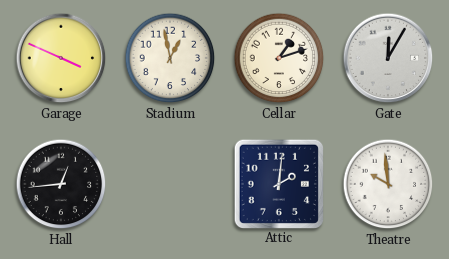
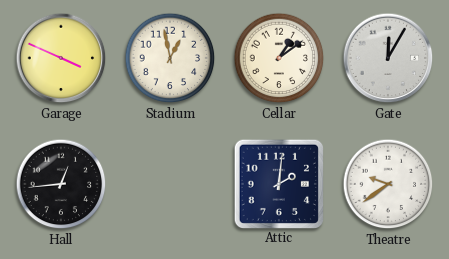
Cellar: 1:12 -> 1:09
Theatre: 9:59 -> 9:39
